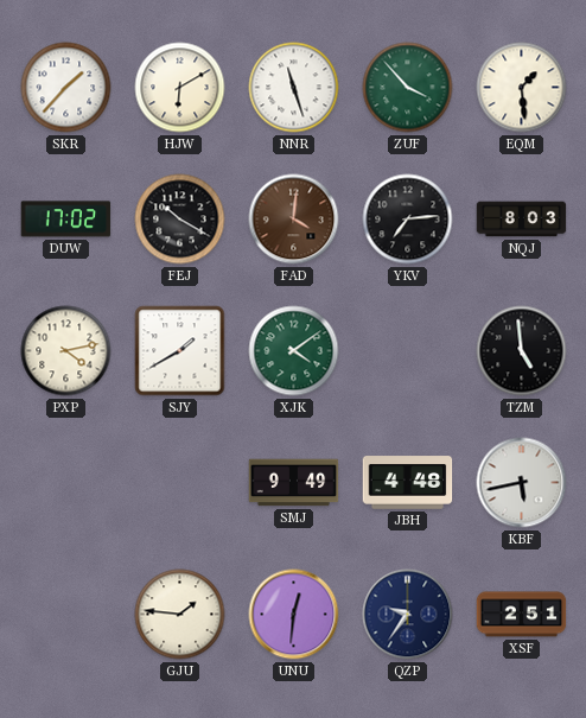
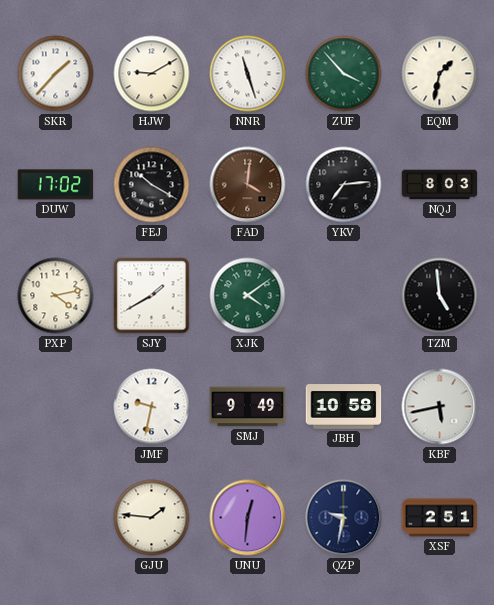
HJW: 6:10 -> 9:10
EQM: 1:29 -> 1:32
JMF: none -> 9:32
JBH: 4:48 -> 10:58
QZP: 9:36 -> 9:32
